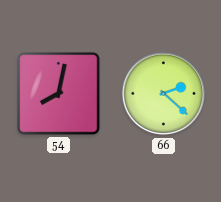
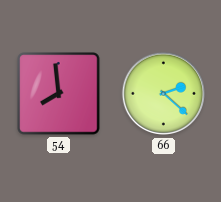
54: 8:02 -> 7:59
